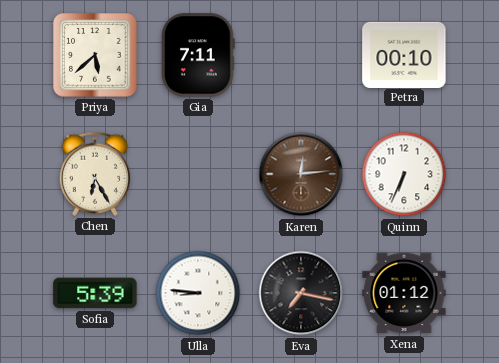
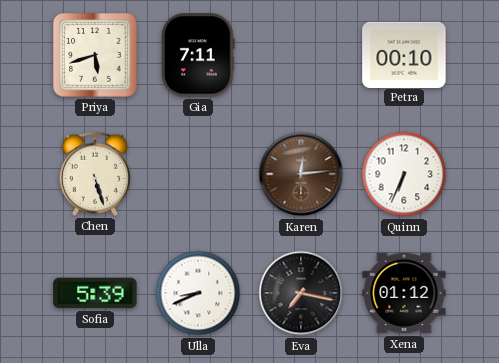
Priya: 5:38 -> 5:42
Chen: 6:25 -> 5:27
Ulla: 8:46 -> 8:41
